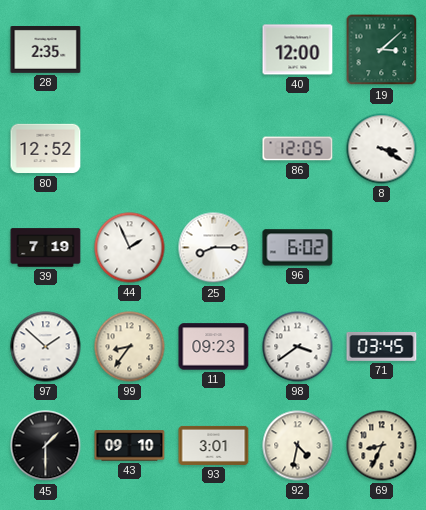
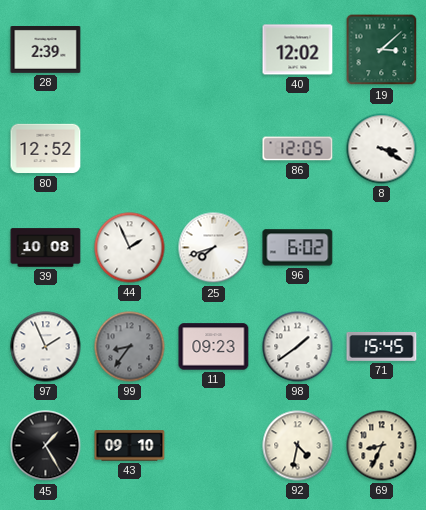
28: 2:35 -> 2:39
40: 12:00 -> 12:02
39: 7:19 -> 10:08
25: 8:15 -> 7:42
97: 1:52 -> 1:56
99 dial: cream -> grey
98: 3:39 -> 1:39
71: 03:45 -> 15:45
45: 1:30 -> 1:25
93: 3:01 -> none
